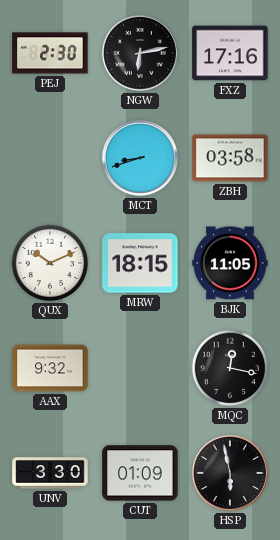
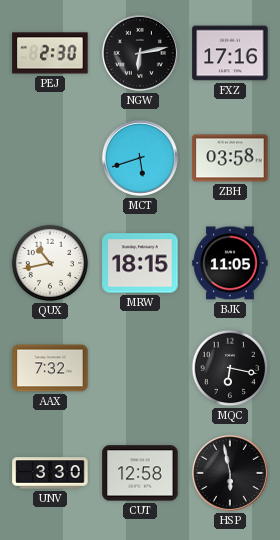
MCT: 8:42 -> 5:42
QUX: 10:11 -> 10:43
AAX: 9:32 -> 7:32
MQC: 12:17 -> 6:17
CUT: 01:09 -> 12:58
